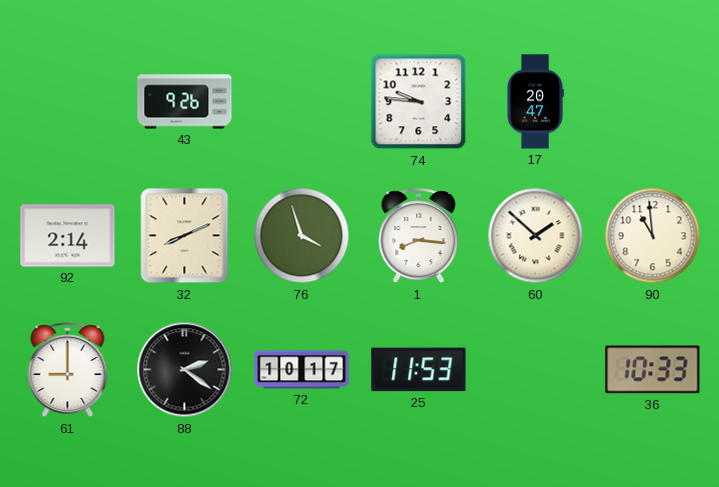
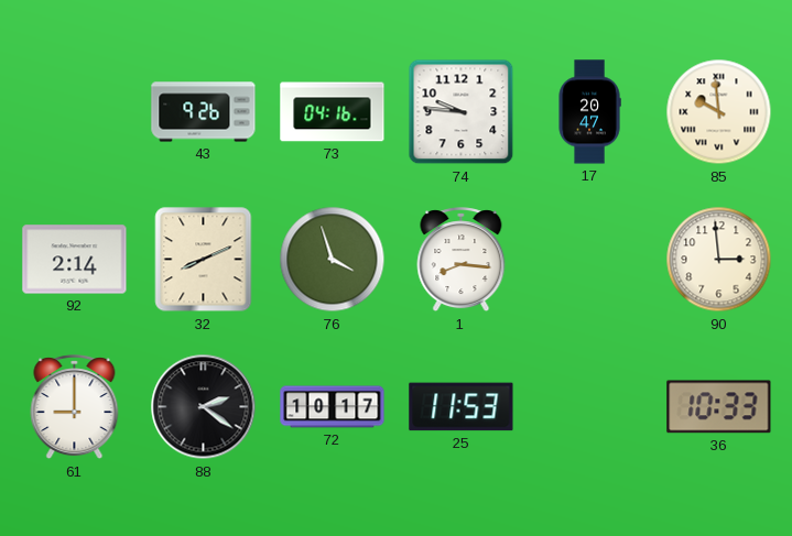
73: none -> 04:16
85: none -> 9:59
60: 1:52 -> none
90: 10:59 -> 2:59
